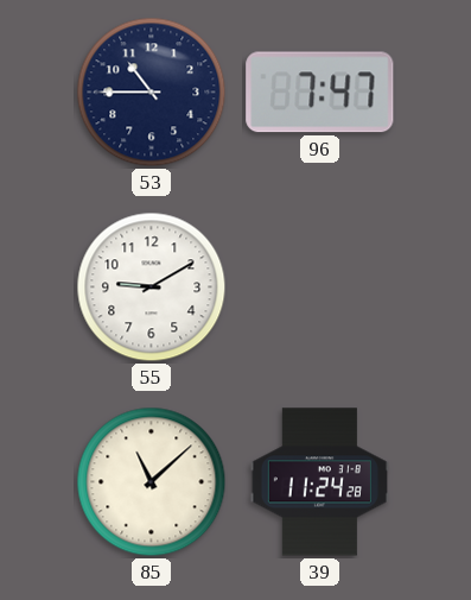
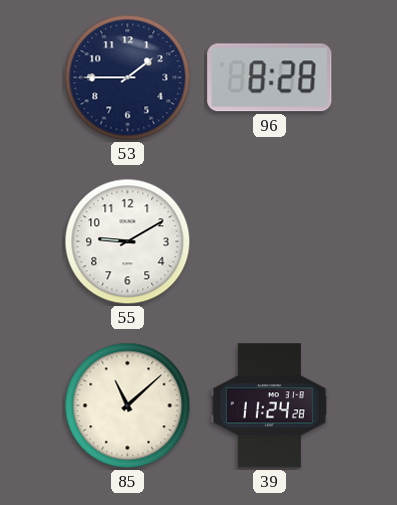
53: 10:45 -> 1:45
96: 7:47 -> 8:28
